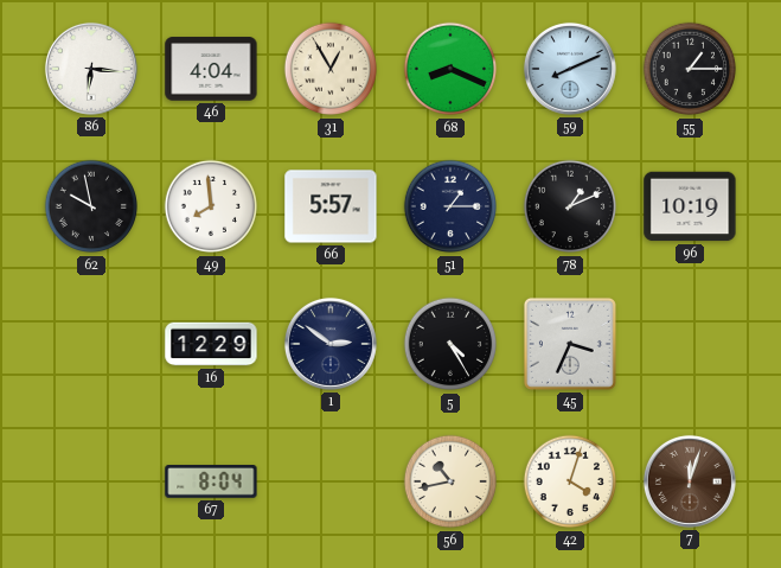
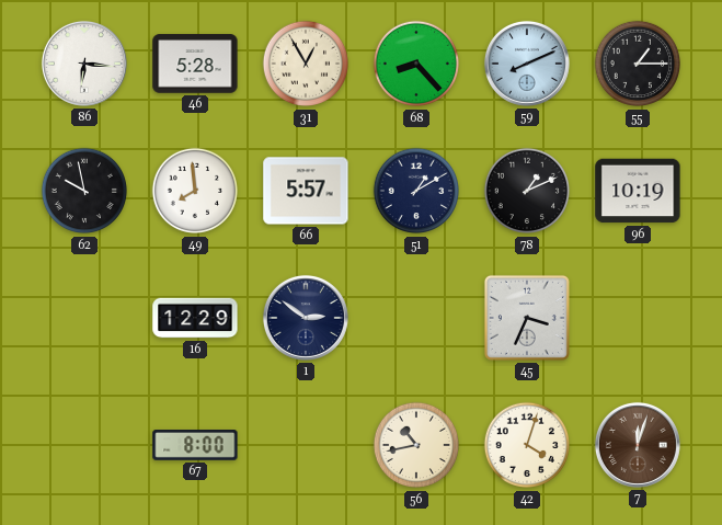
46: 4:04 -> 5:28
68: 8:19 -> 8:23
51: 1:15 -> 1:10
5: 4:25 -> none
67: 8:04 -> 8:00
